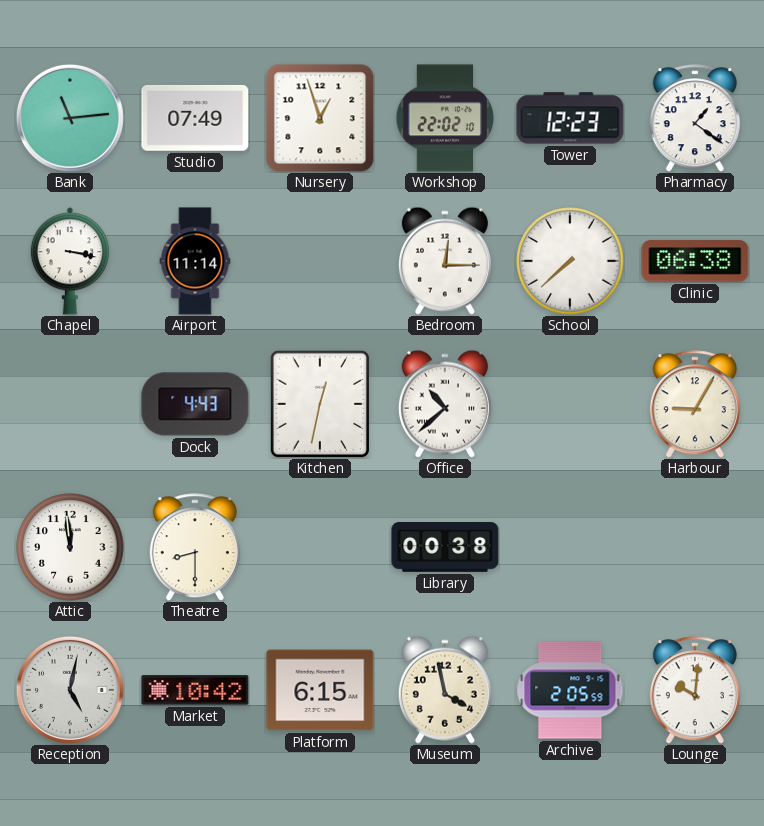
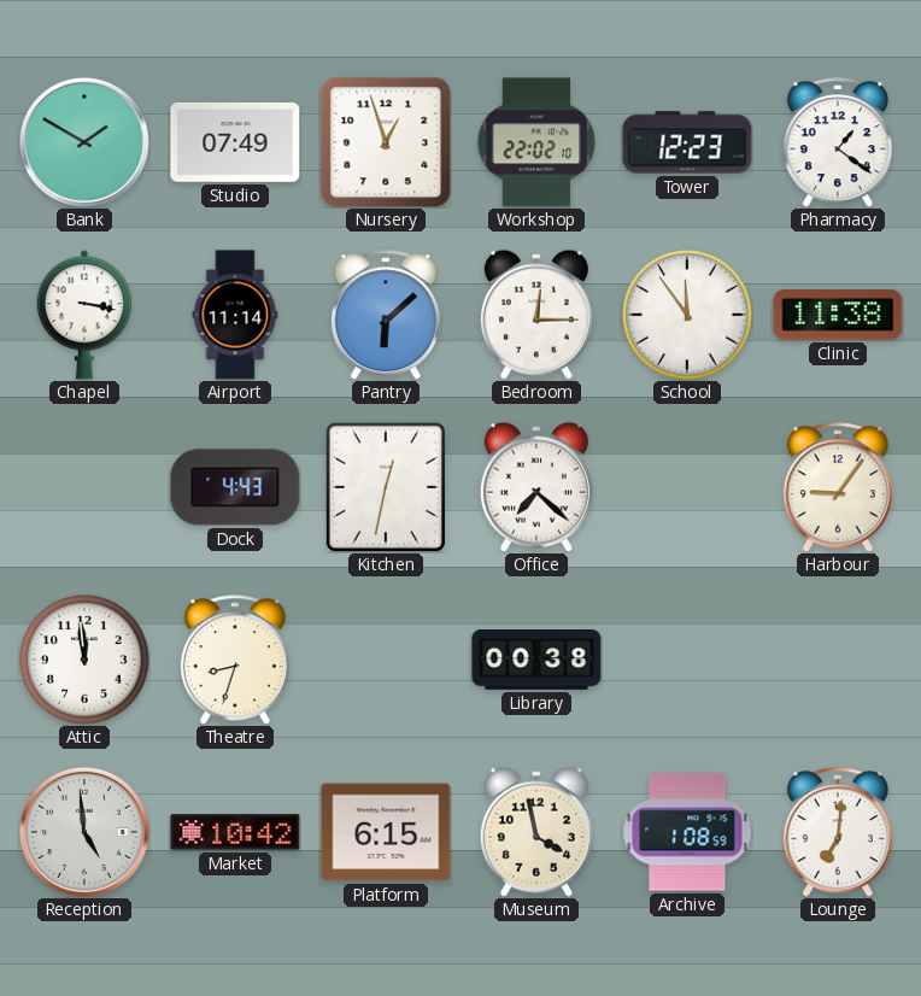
Bank: 11:14 -> 1:50
Pantry: none -> 6:08
School: 7:38 -> 11:54
Clinic: 06:38 -> 11:38
Office: 10:38 -> 7:22
Harbour: 9:05 -> 9:06
Theatre: 8:30 -> 8:33
Reception: 5:02 -> 4:59
Archive: 2:05 -> 1:08
Lounge: 10:01 -> 7:01
